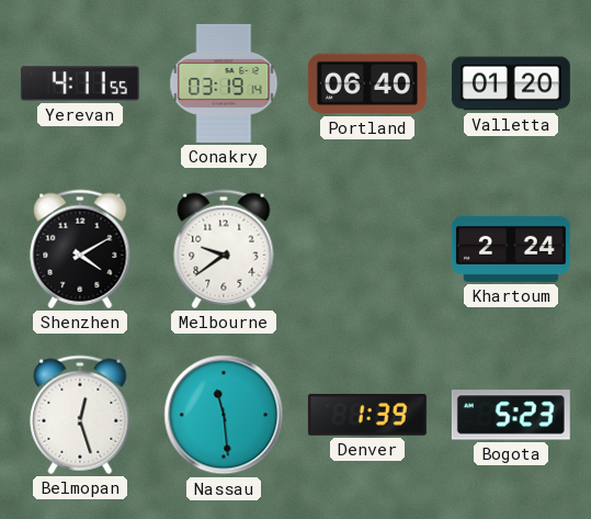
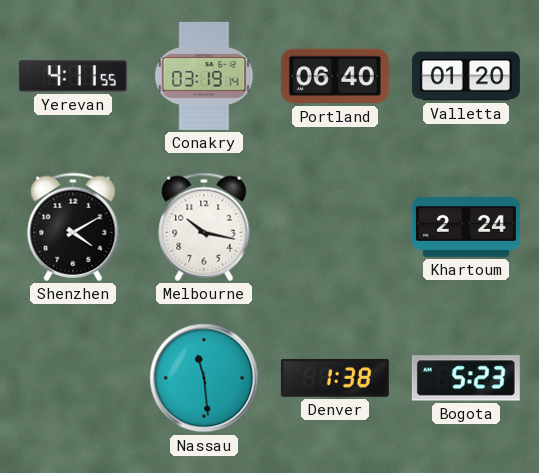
Melbourne: 9:39 -> 10:17
Belmopan: 12:27 -> none
Denver: 1:39 -> 1:38
